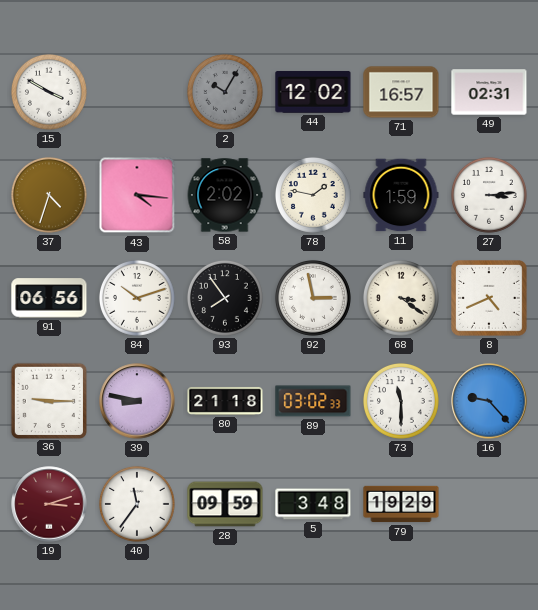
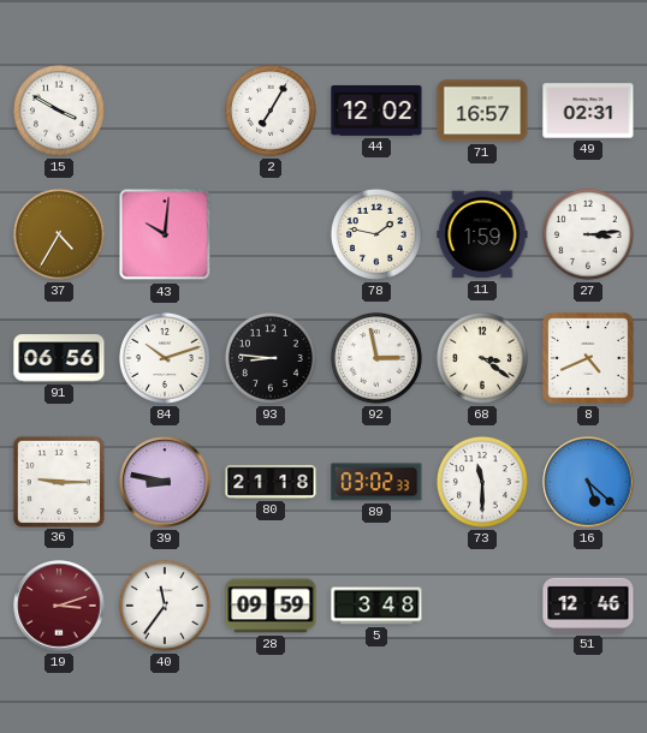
2: 10:05 -> 7:05
2 dial: grey -> white
37: 4:33 -> 4:35
43: 4:16 -> 10:01
58: 2:02 -> none
93: 7:54 -> 8:46
16: 9:23 -> 5:22
79: 19:29 -> none
51: none -> 12:46
